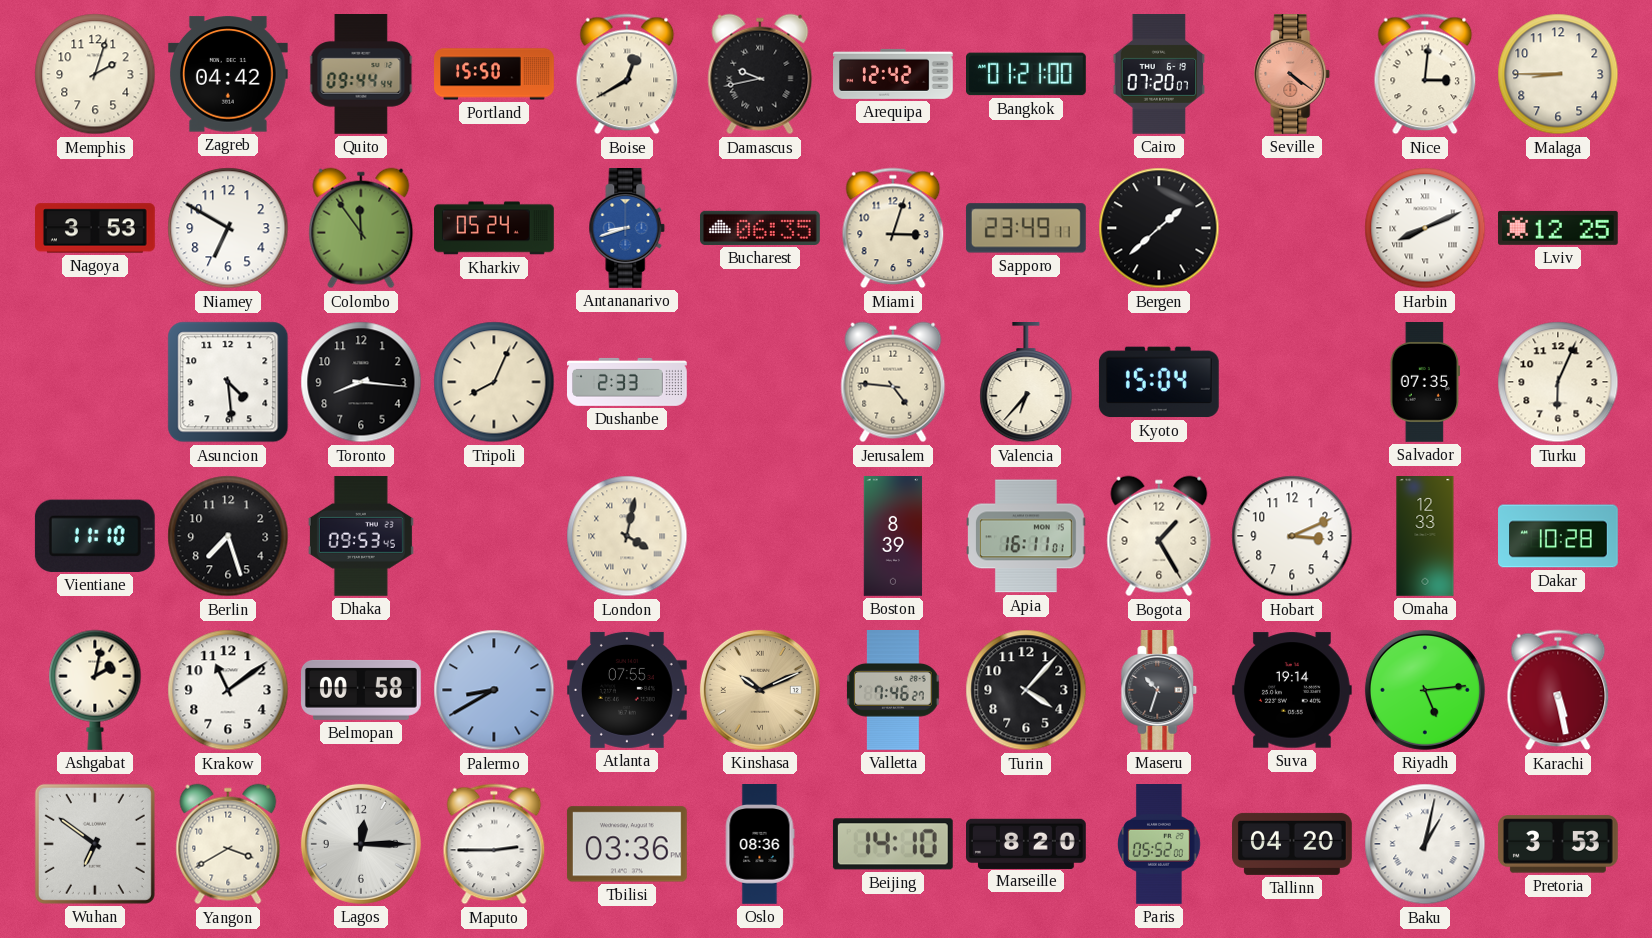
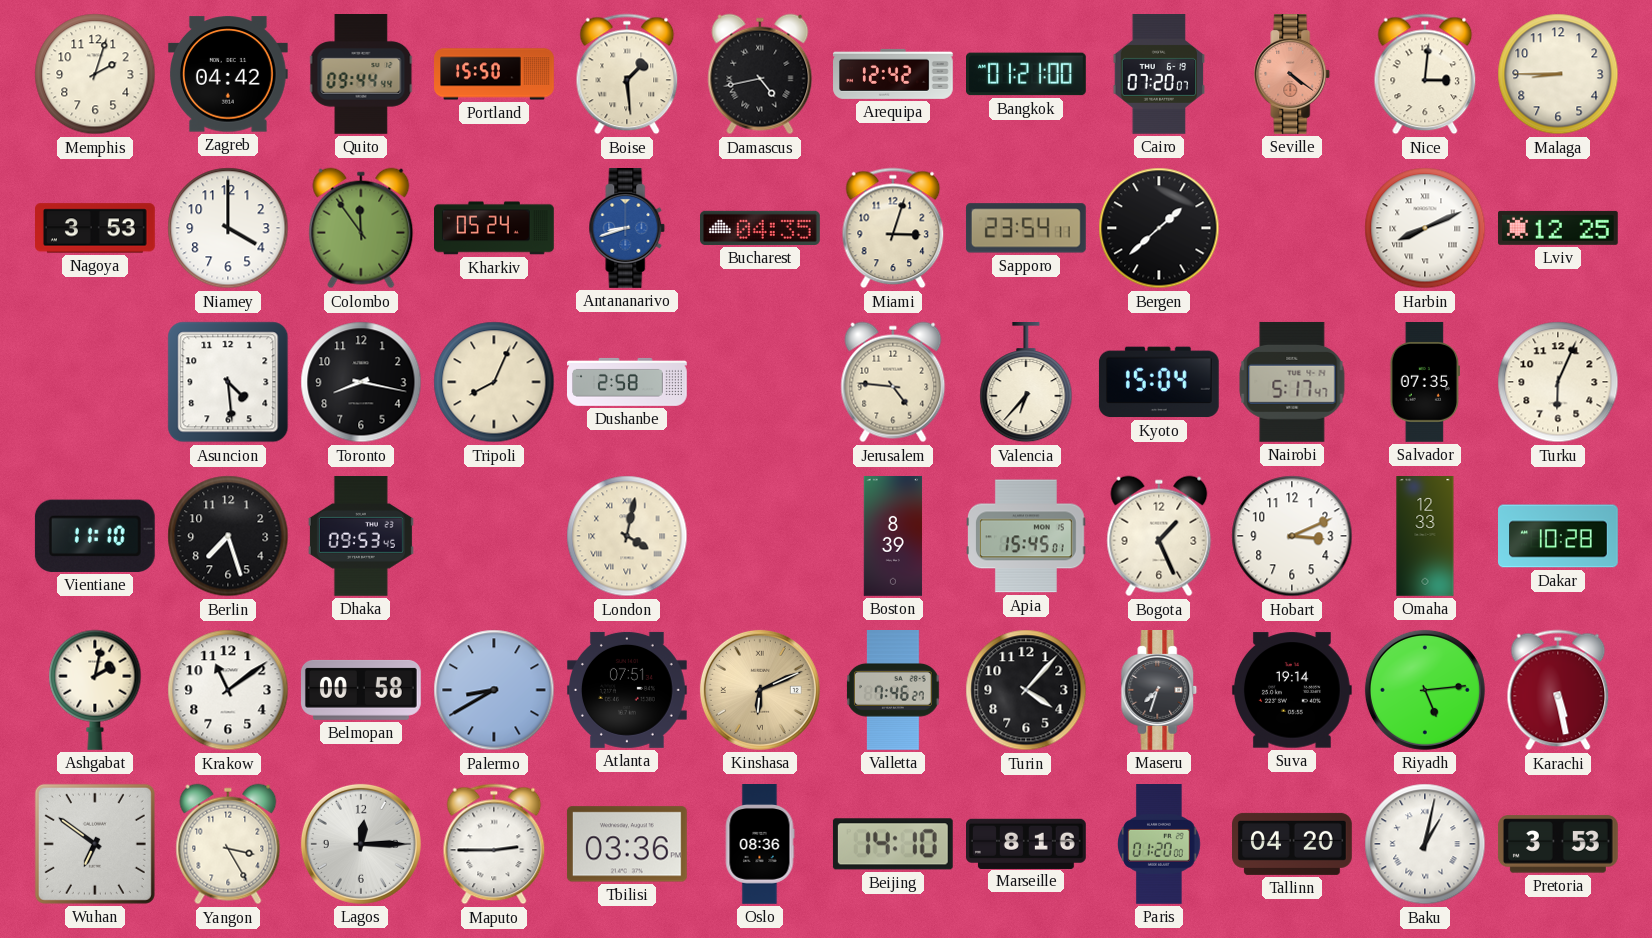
Boise: 12:40 -> 1:29
Damascus: 9:43 -> 4:43
Niamey: 6:50 -> 4:00
Bucharest: 06:35 -> 04:35
Sapporo: 23:49 -> 23:54
Toronto: 8:16 -> 8:17
Dushanbe: 2:33 -> 2:58
Nairobi: none -> 5:17
Apia: 16:11 -> 15:45
Bogota: 1:25 -> 1:26
Atlanta: 07:55 -> 07:51
Kinshasa: 10:11 -> 6:11
Maseru: 10:33 -> 7:33
Yangon: 3:40 -> 3:25
Marseille: 8:20 -> 8:16
Paris: 05:52 -> 01:20
